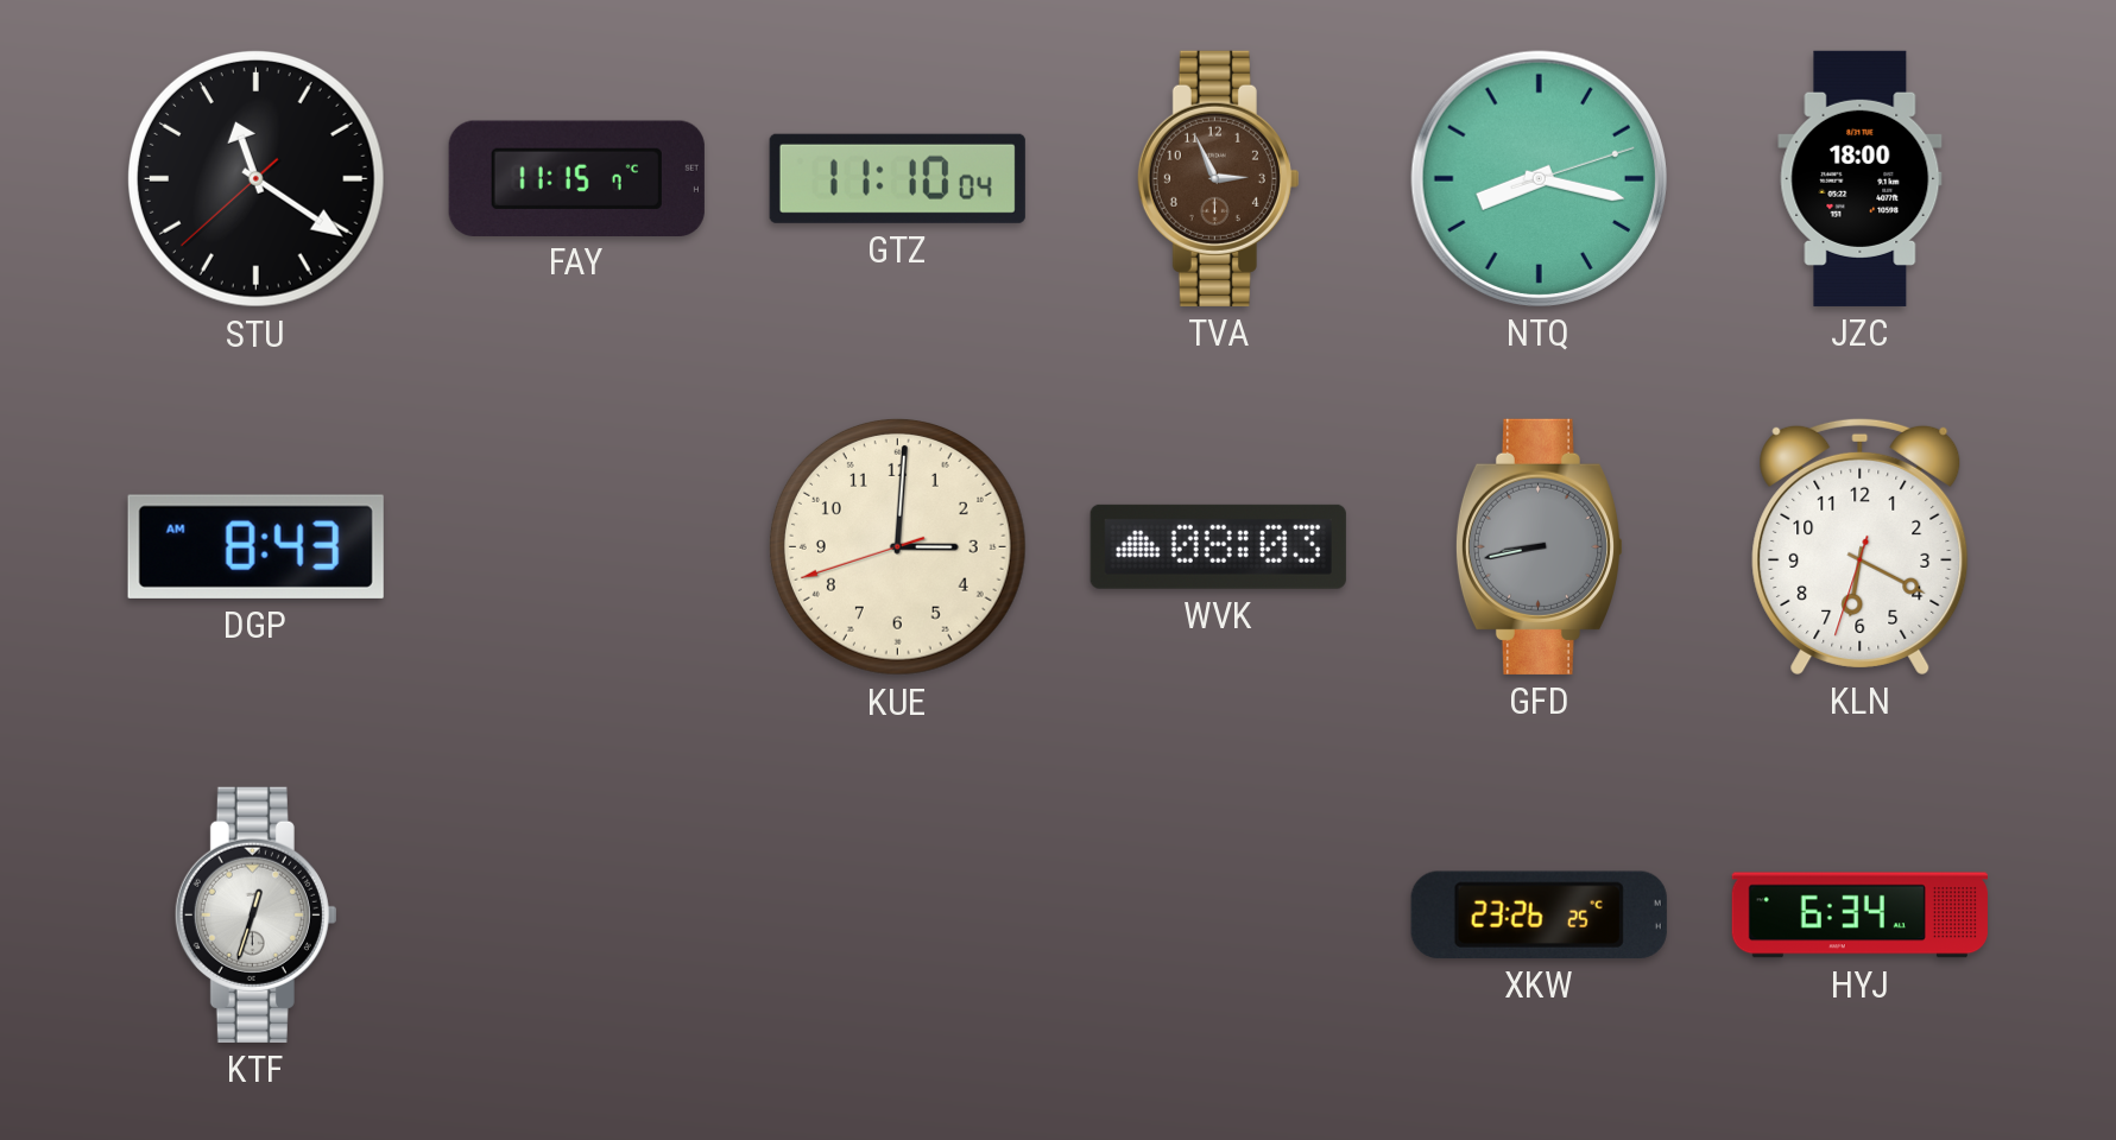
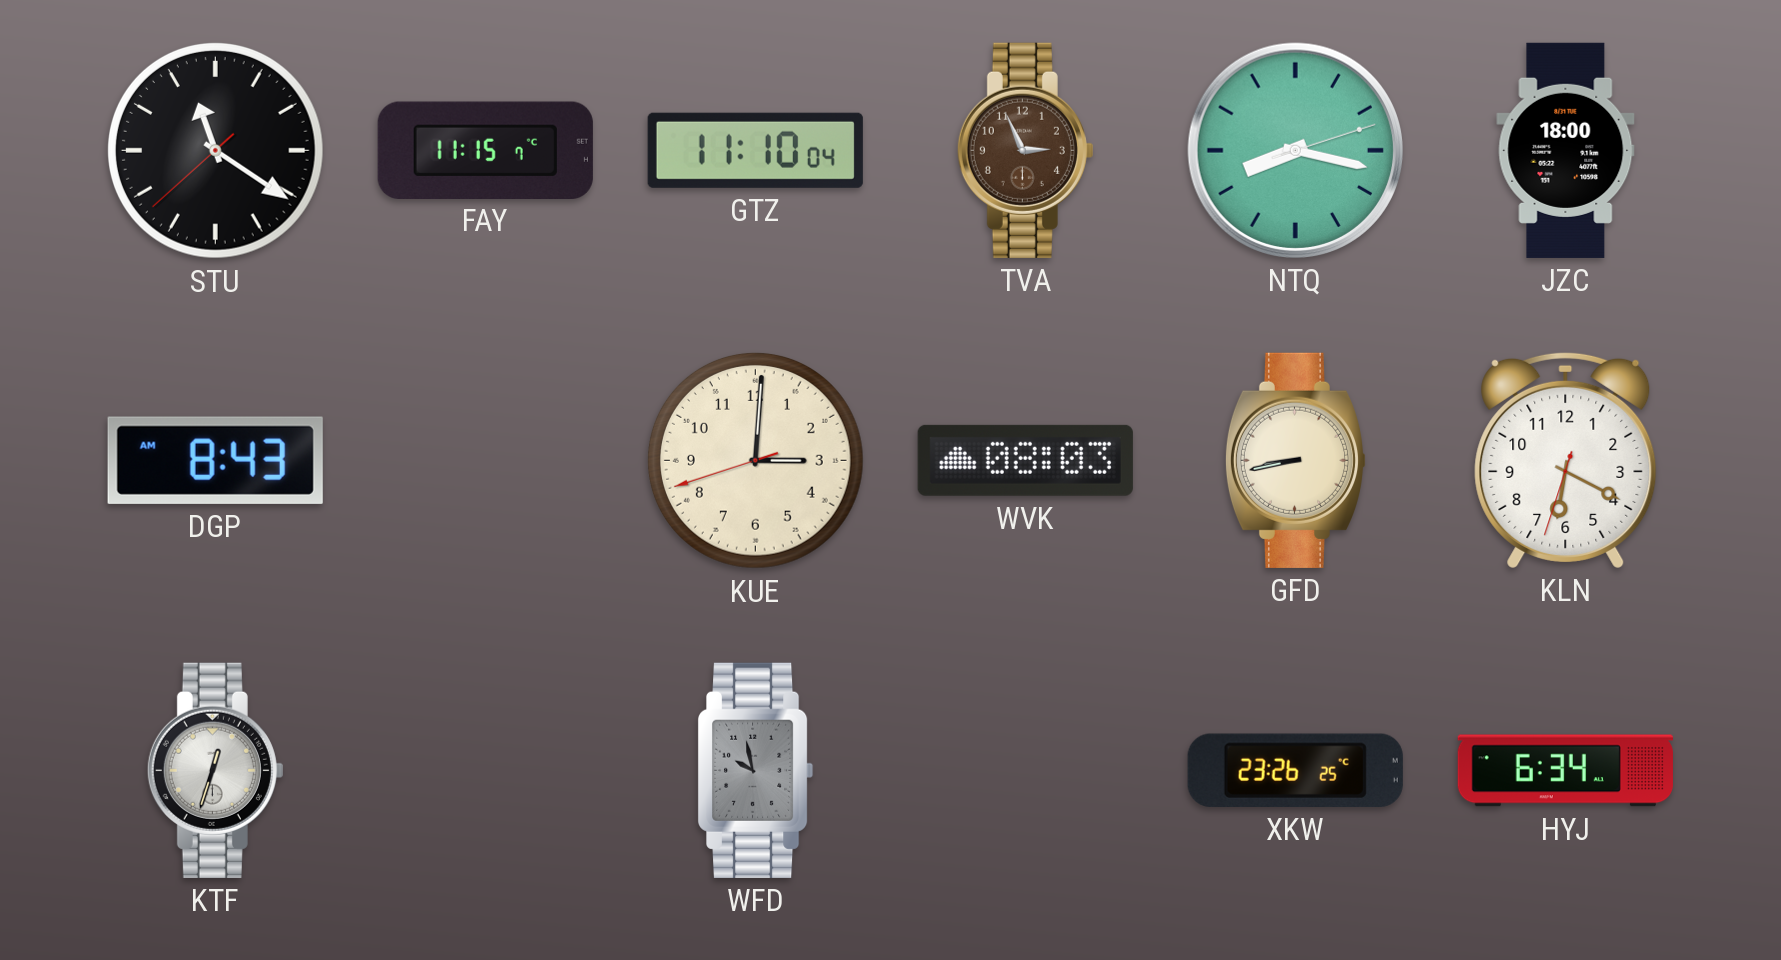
GFD dial: grey -> cream
WFD: none -> 9:58
